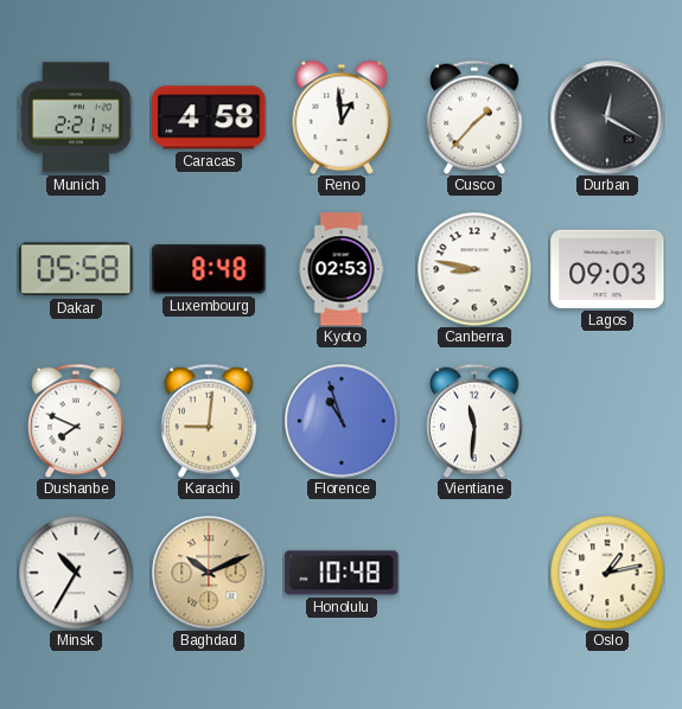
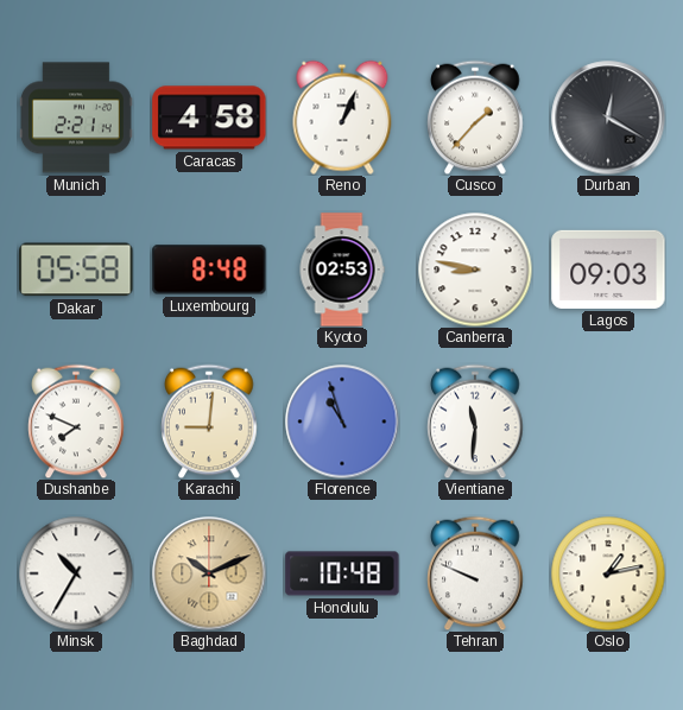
Reno: 12:59 -> 1:04
Tehran: none -> 9:49
